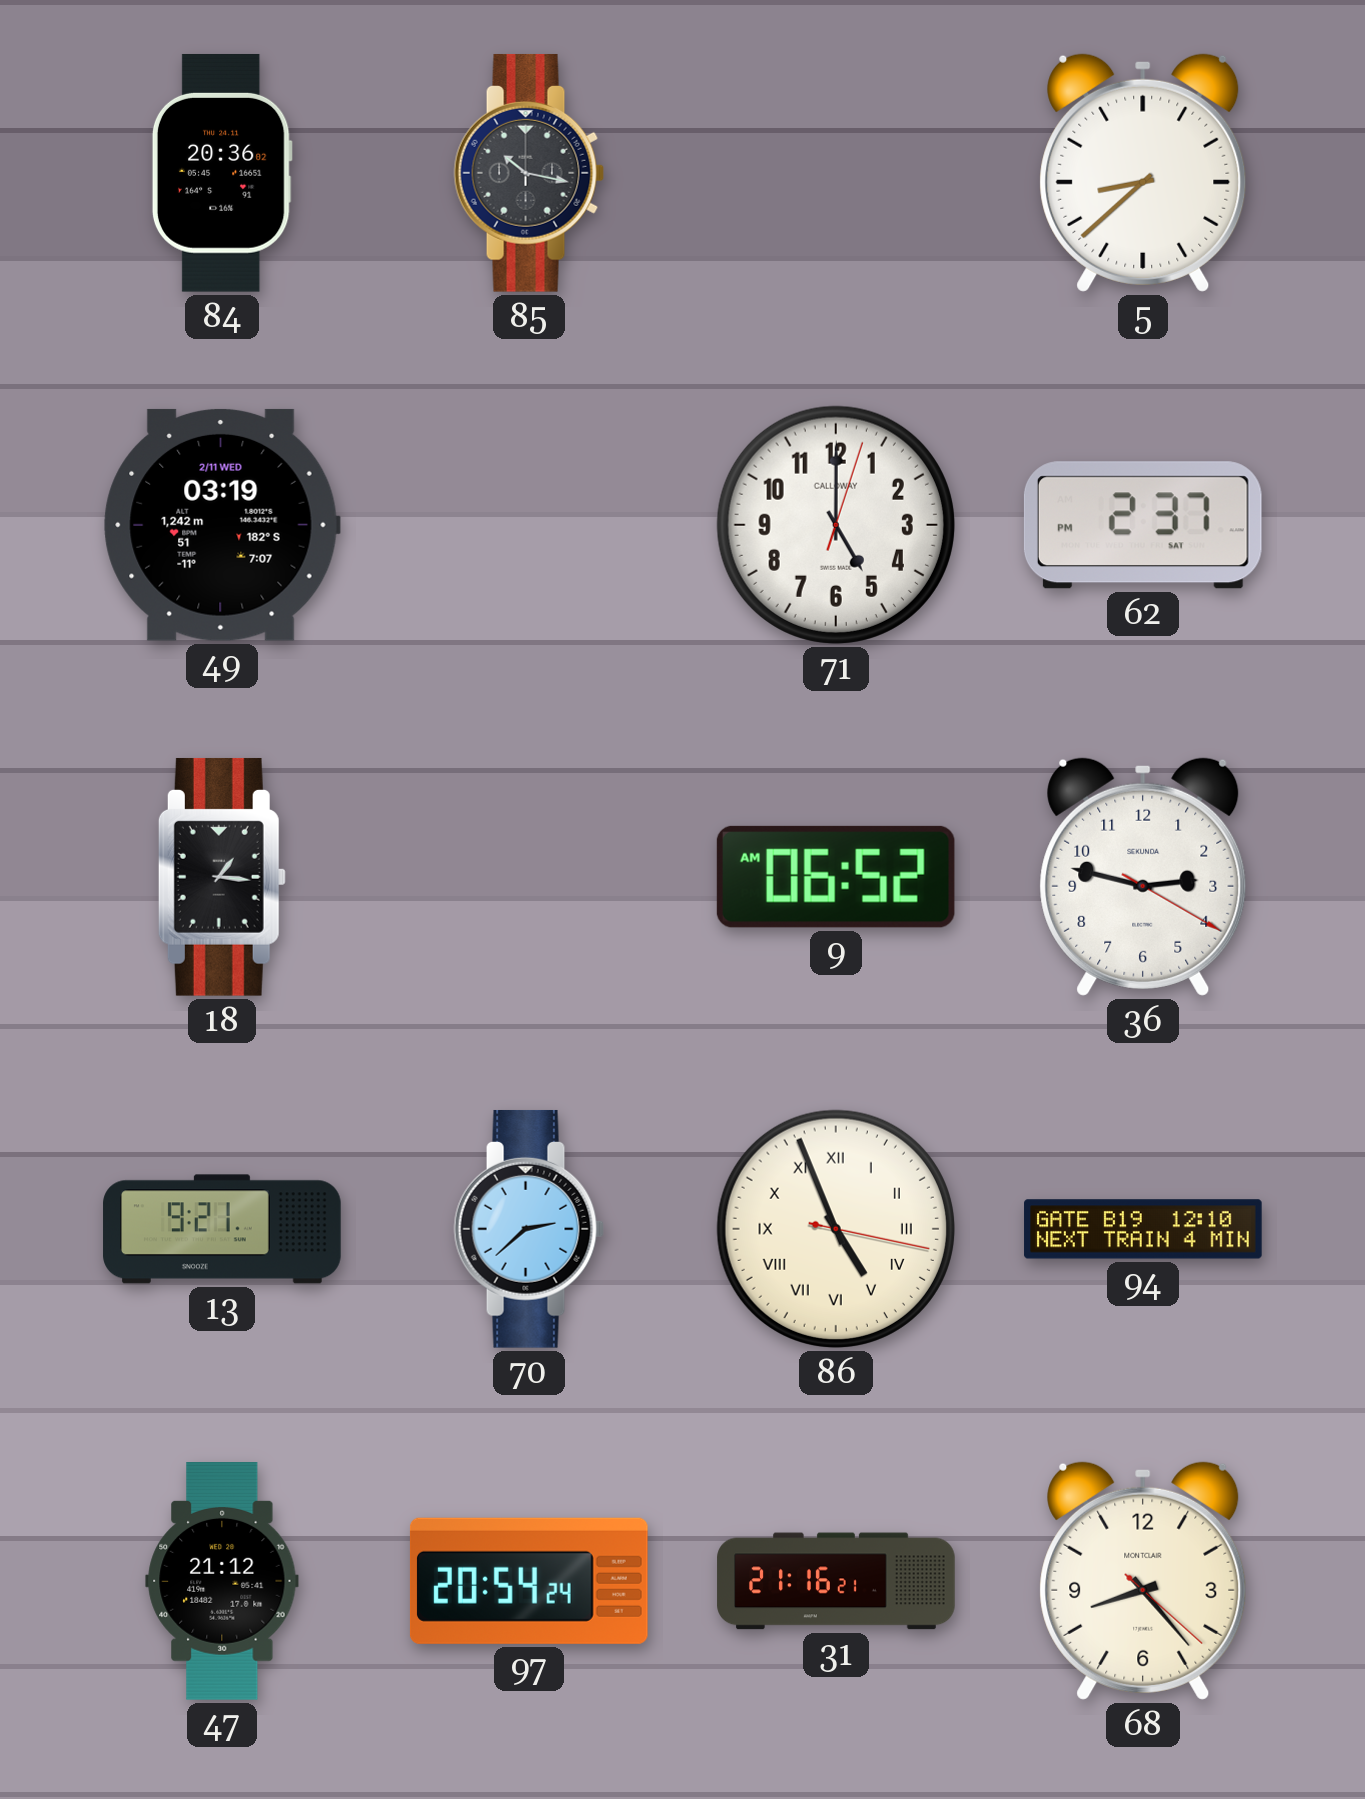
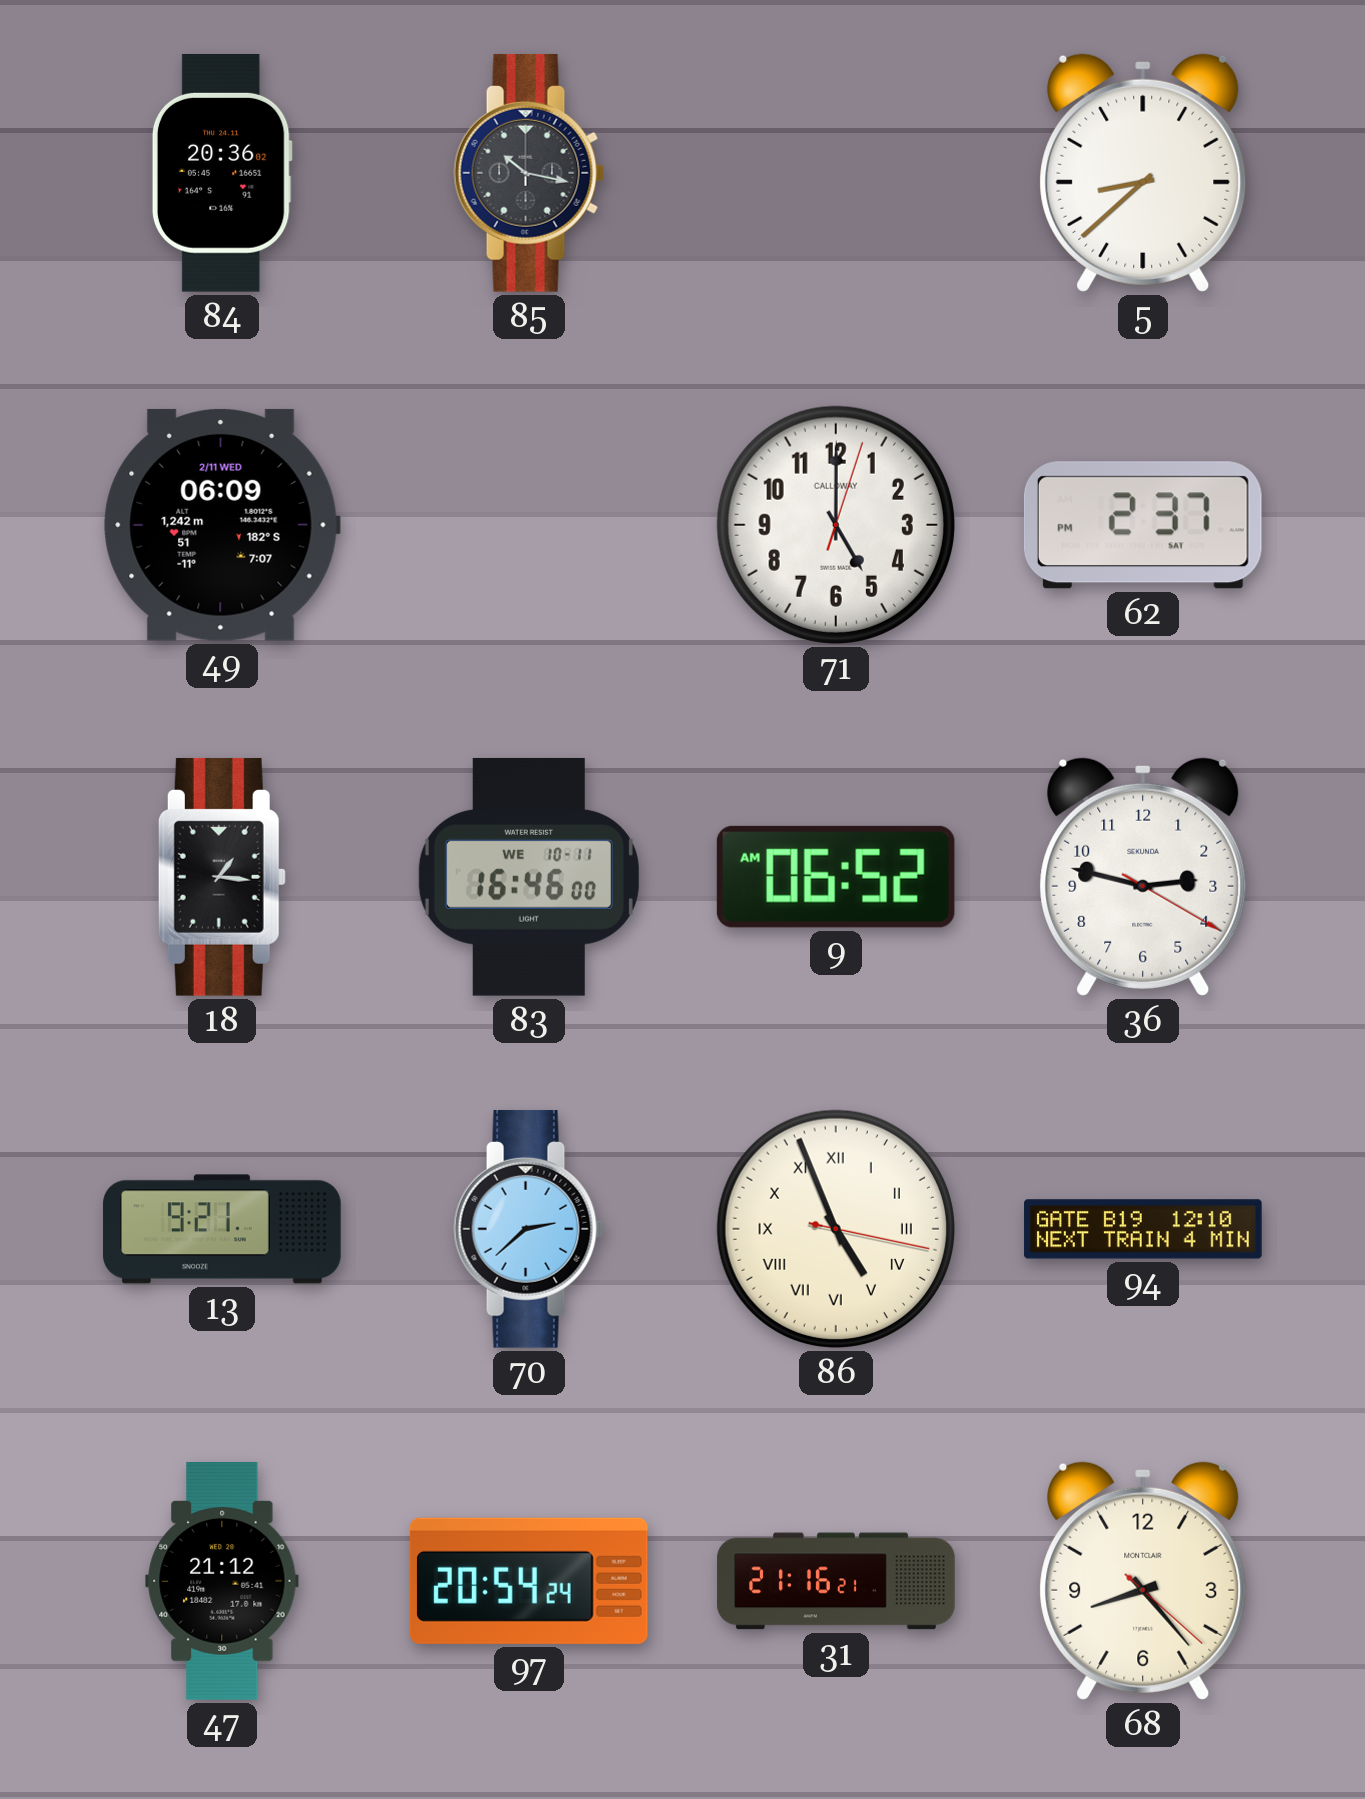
49: 03:19 -> 06:09
83: none -> 16:46
